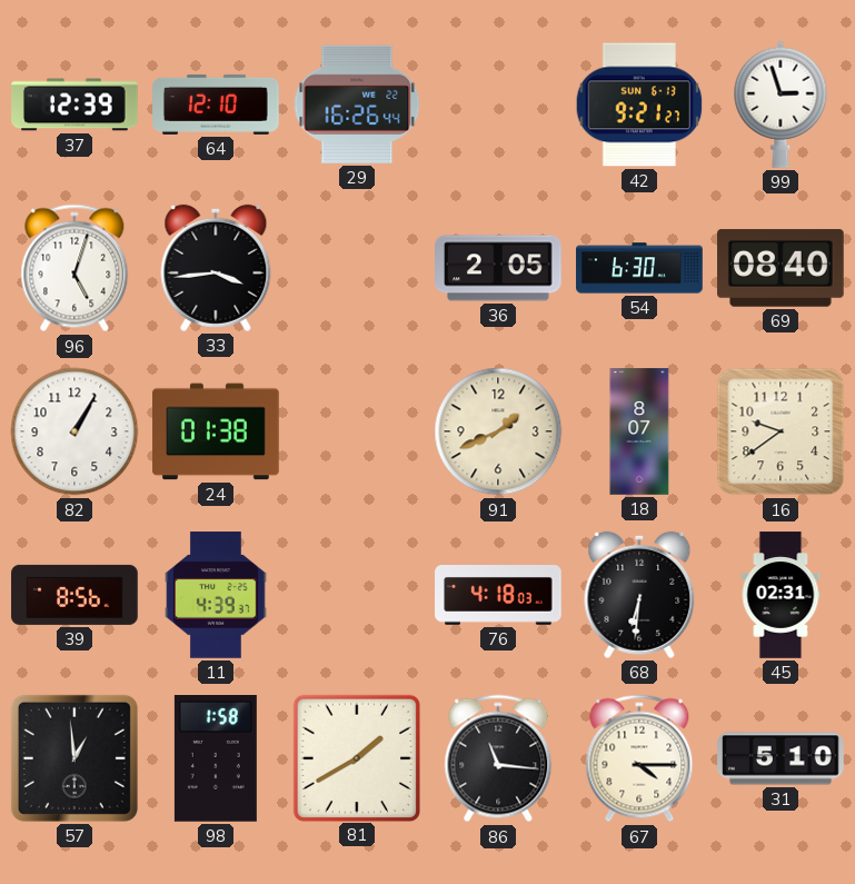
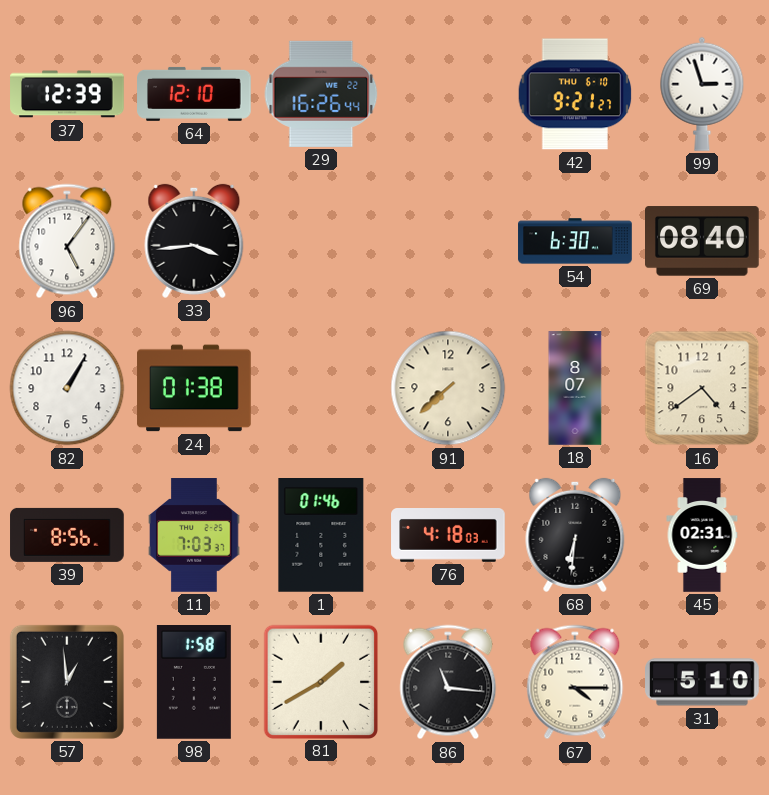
42 date: SUN 6-13 -> THU 6-10
96: 5:03 -> 5:06
36: 2:05 -> none
91: 1:41 -> 7:38
16: 9:39 -> 4:39
11: 4:39 -> 7:03
1: none -> 01:46
